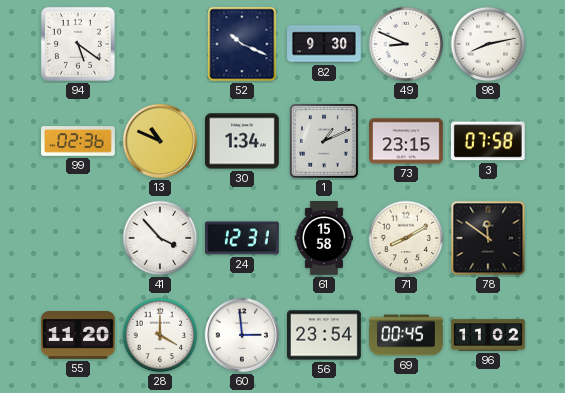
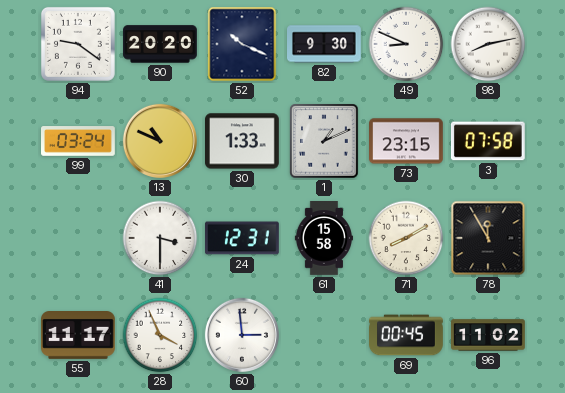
94: 5:21 -> 9:21
90: none -> 20:20
99: 02:36 -> 03:24
30: 1:34 -> 1:33
41: 3:53 -> 3:30
78: 11:51 -> 11:55
55: 11:20 -> 11:17
28: 4:00 -> 3:56
56: 23:54 -> none
